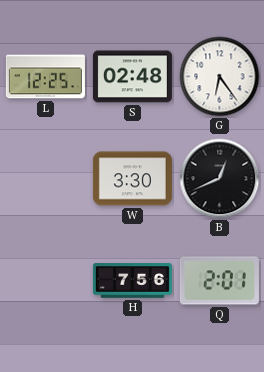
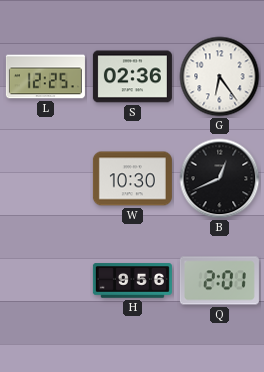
S: 02:48 -> 02:36
W: 3:30 -> 10:30
H: 7:56 -> 9:56
